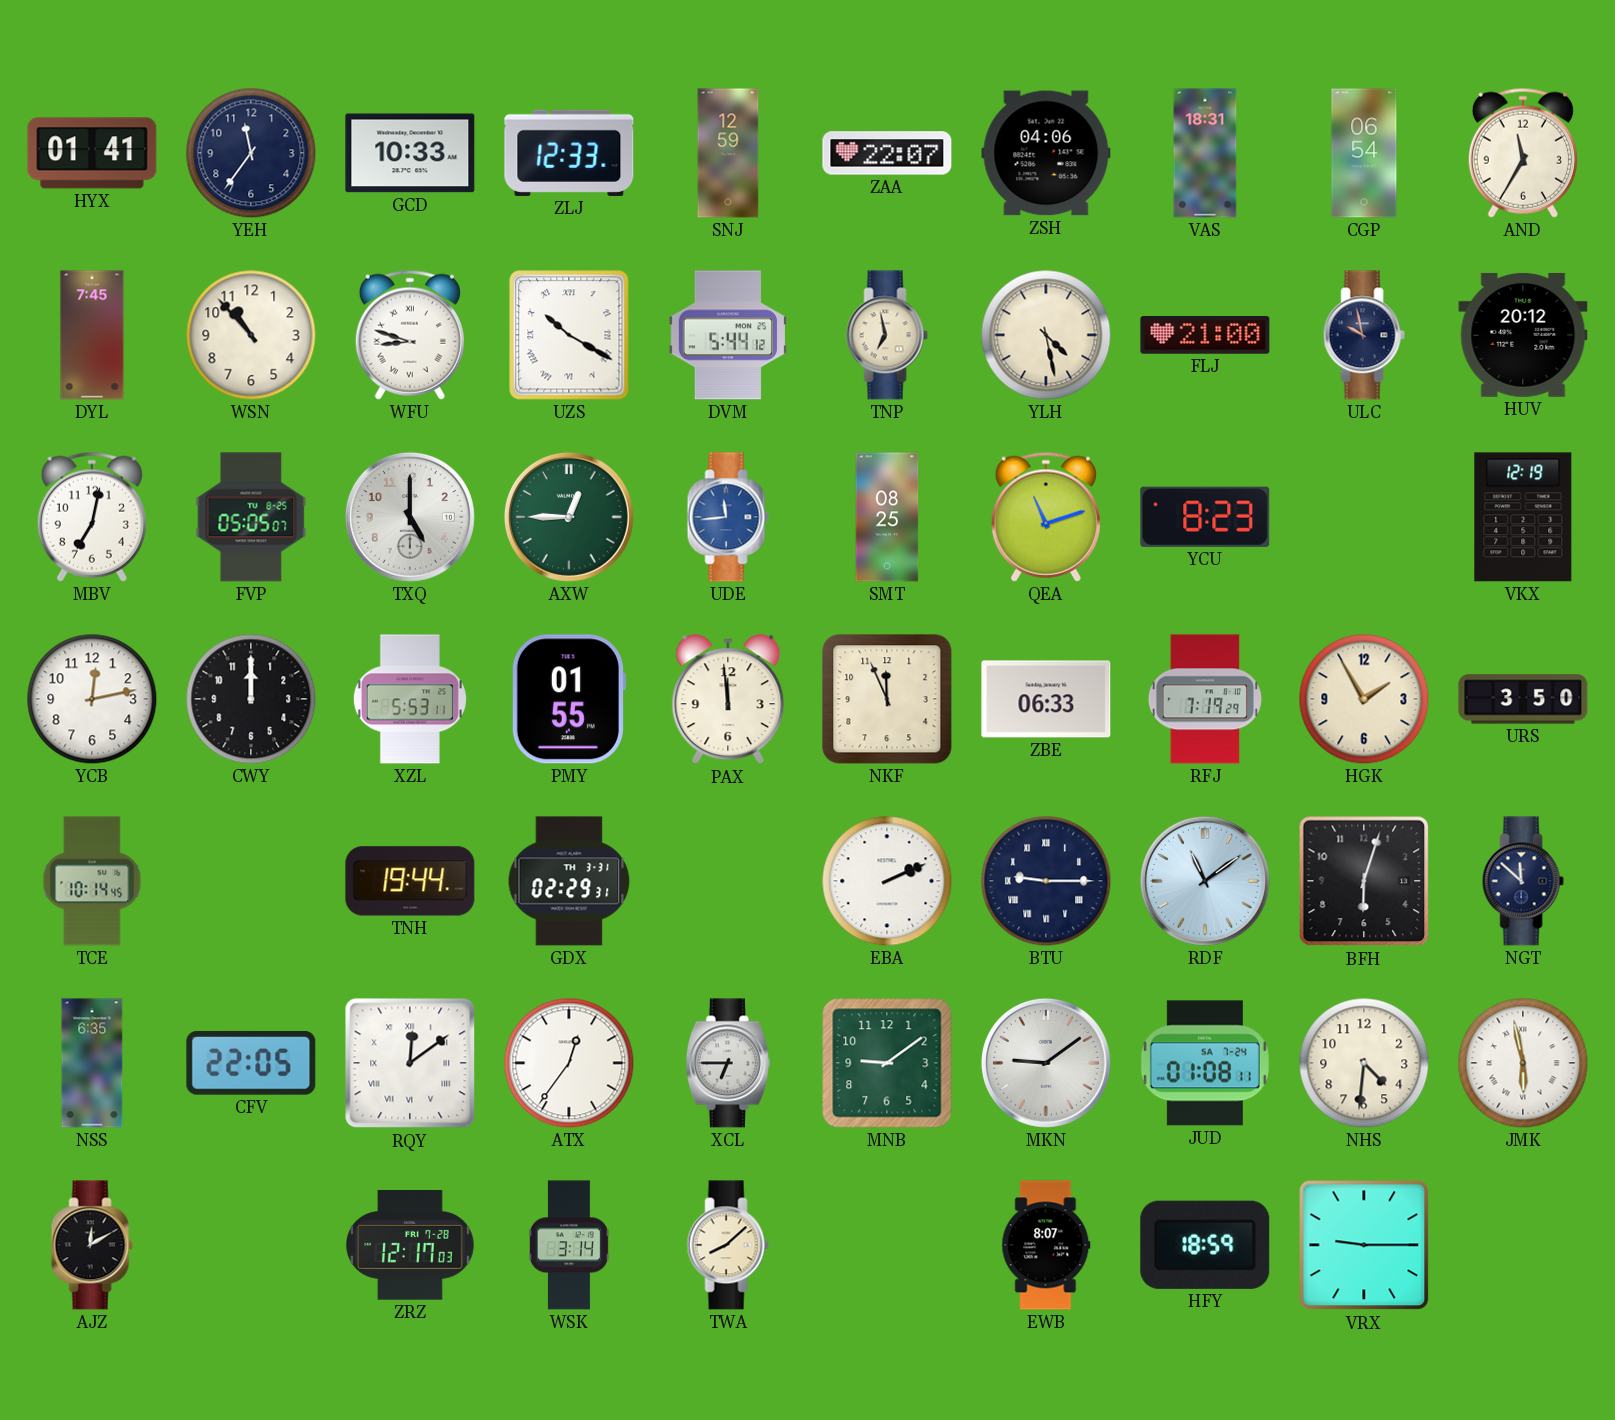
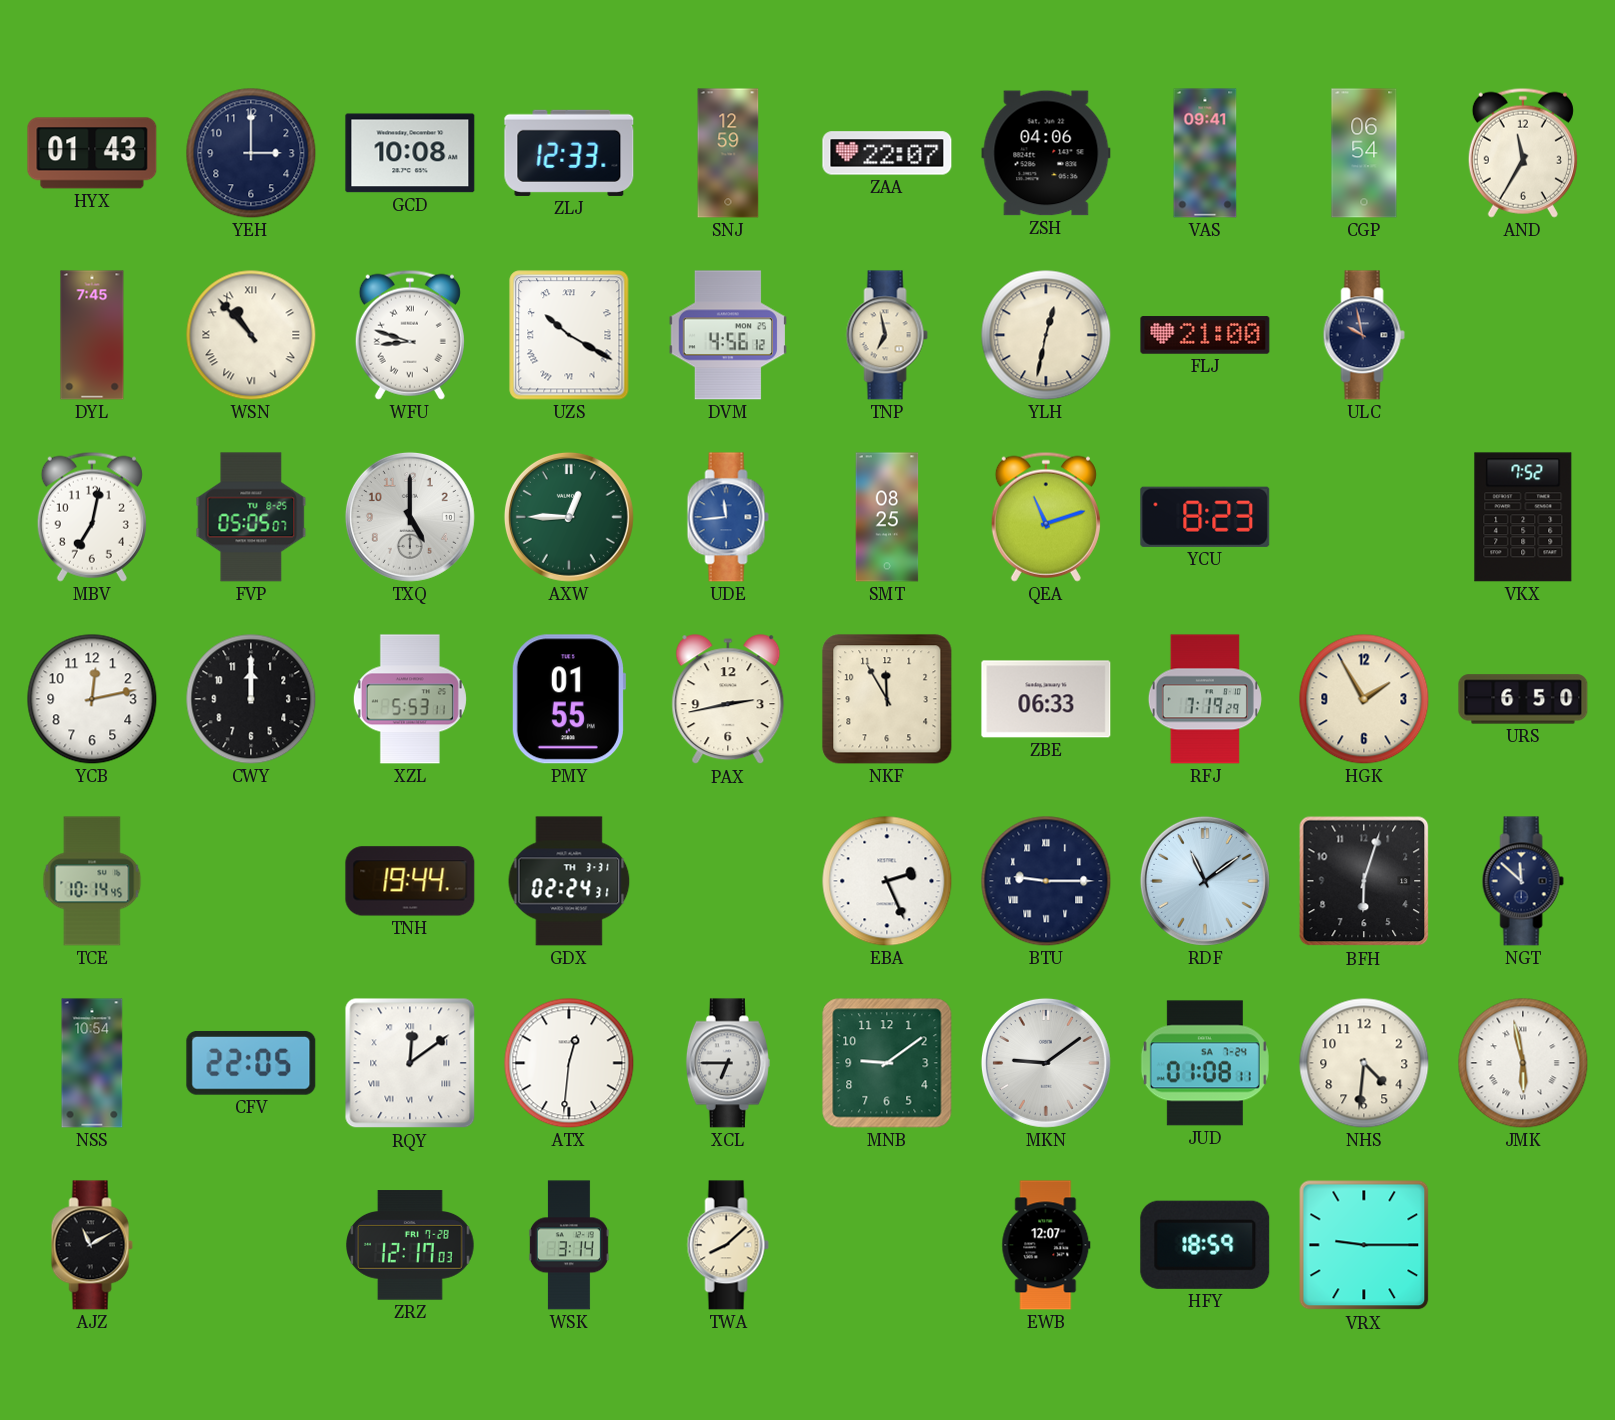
HYX: 01:41 -> 01:43
YEH: 11:36 -> 3:00
GCD: 10:33 -> 10:08
VAS: 18:31 -> 09:41
WSN numerals: Arabic -> Roman
DVM: 5:44 -> 4:56
YLH: 4:28 -> 12:32
HUV: 20:12 -> none
VKX: 12:19 -> 7:52
PAX: 11:59 -> 2:43
NKF: 11:56 -> 11:55
URS: 3:50 -> 6:50
GDX: 02:29 -> 02:24
EBA: 2:11 -> 2:26
NSS: 6:35 -> 10:54
ATX: 12:36 -> 12:31
AJZ: 12:10 -> 11:10
EWB: 8:07 -> 12:07
